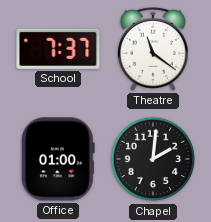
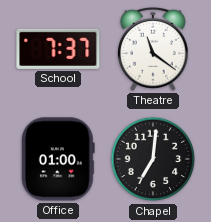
Chapel: 2:01 -> 7:01
